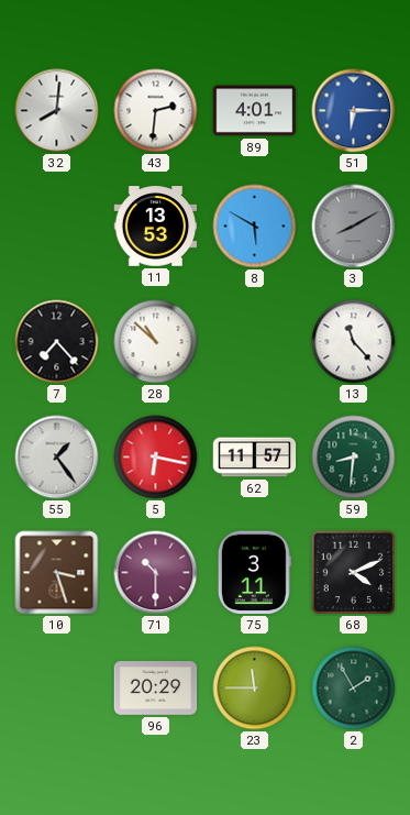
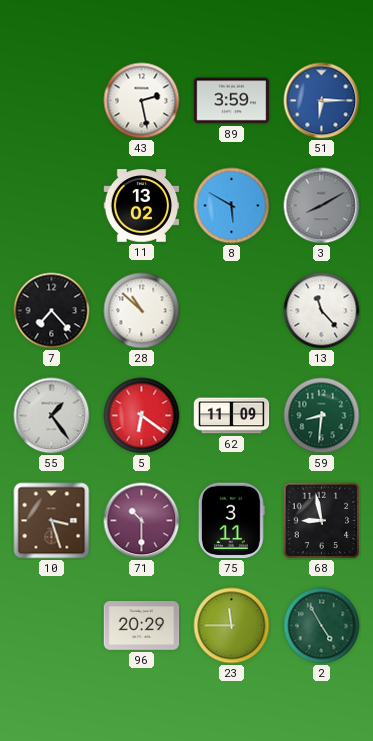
32: 8:01 -> none
43: 2:31 -> 2:28
89: 4:01 -> 3:59
11: 13:53 -> 13:02
5: 6:17 -> 6:21
62: 11:57 -> 11:09
68: 4:11 -> 8:58
2: 1:55 -> 4:55
